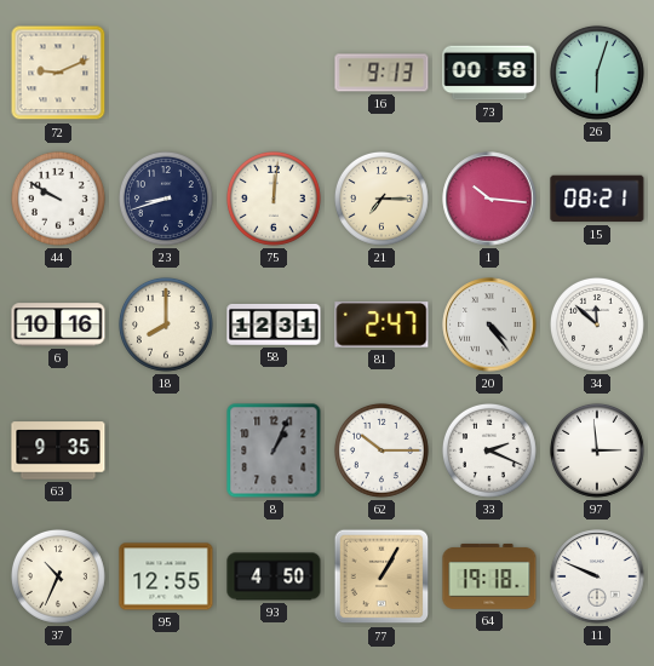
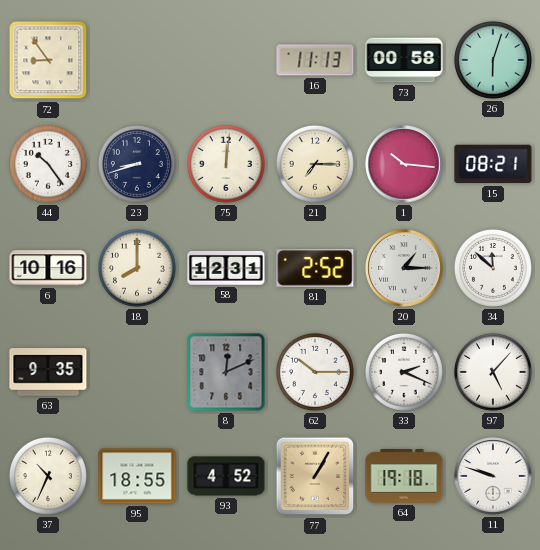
72: 9:11 -> 8:54
16: 9:13 -> 11:13
44: 9:50 -> 10:24
81: 2:47 -> 2:52
20: 4:24 -> 1:15
8: 1:04 -> 12:11
97: 2:59 -> 5:07
95: 12:55 -> 18:55
93: 4:50 -> 4:52
11: 9:49 -> 9:48
